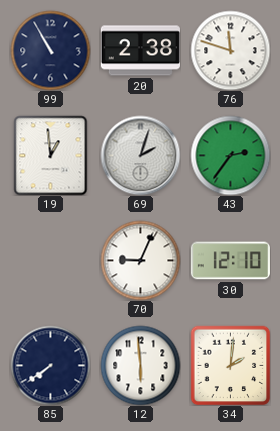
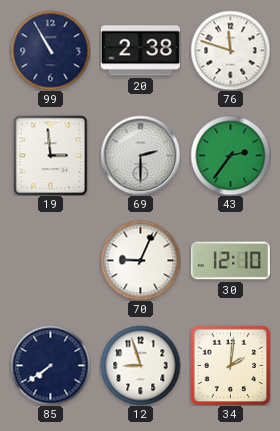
19: 12:59 -> 2:59
69: 2:03 -> 2:30
12: 5:59 -> 8:57
